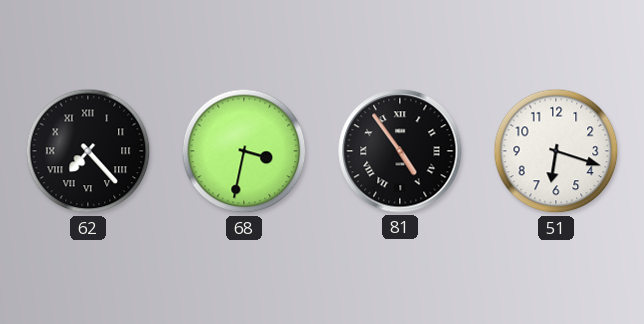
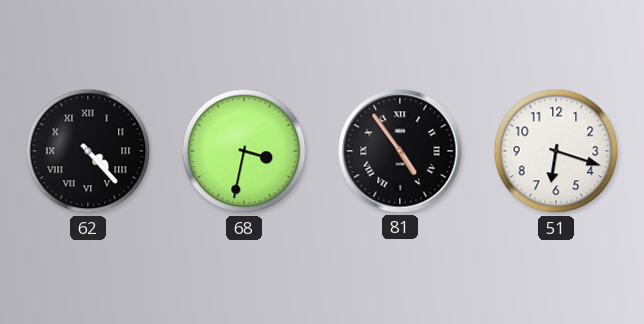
62: 7:23 -> 4:23
